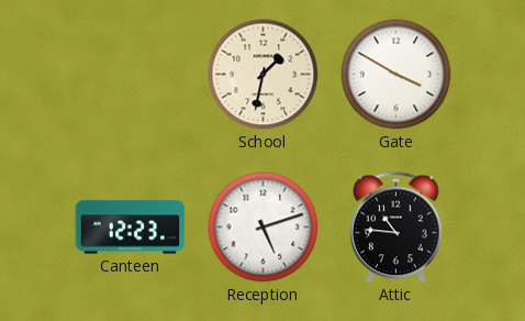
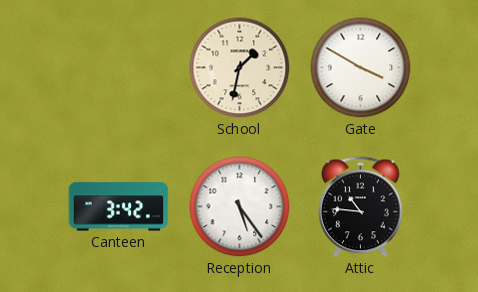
Canteen: 12:23 -> 3:42
Reception: 5:12 -> 5:24
